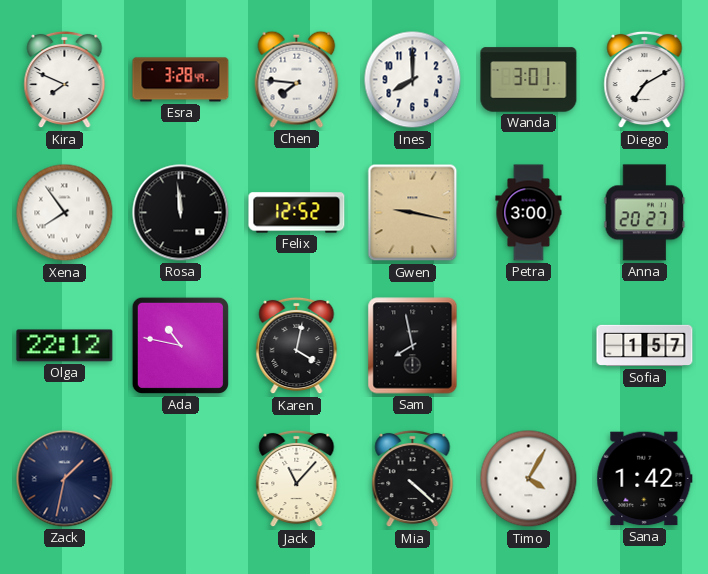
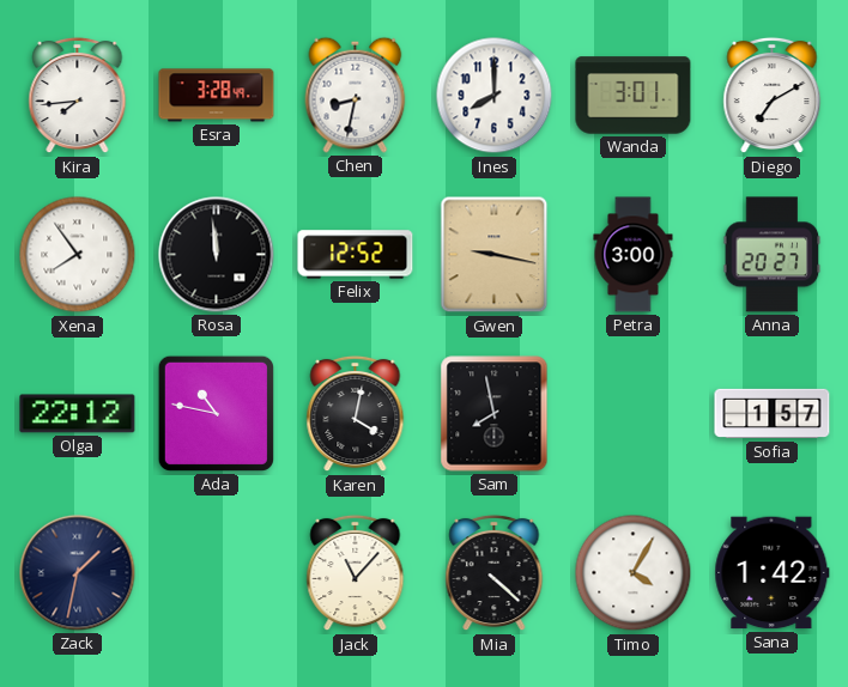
Kira: 7:49 -> 7:44
Chen: 7:46 -> 8:32
